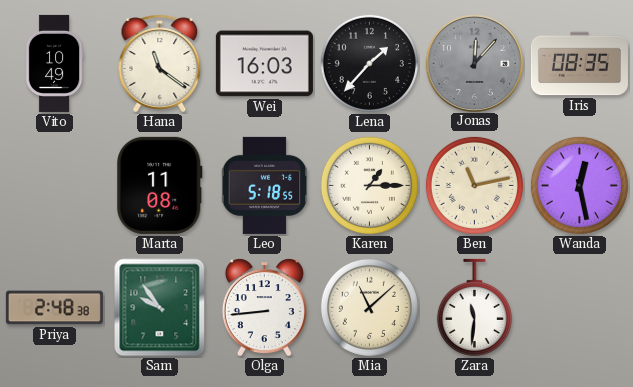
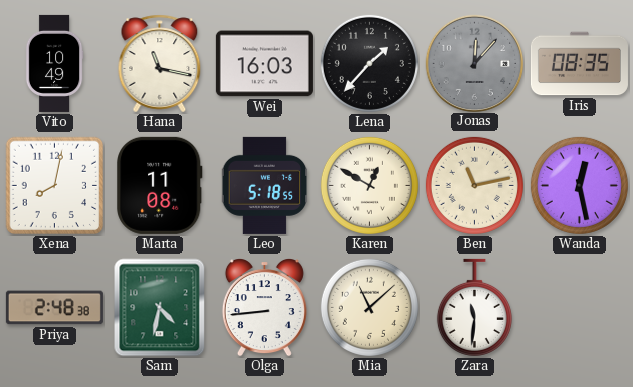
Hana: 11:21 -> 11:17
Xena: none -> 8:02
Karen: 1:15 -> 12:50
Sam: 9:54 -> 4:32
